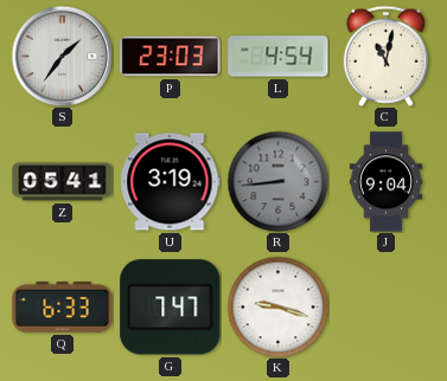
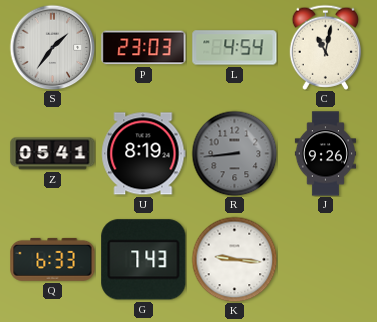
U: 3:19 -> 8:19
J: 9:04 -> 9:26
G: 7:47 -> 7:43
K: 9:18 -> 9:16
